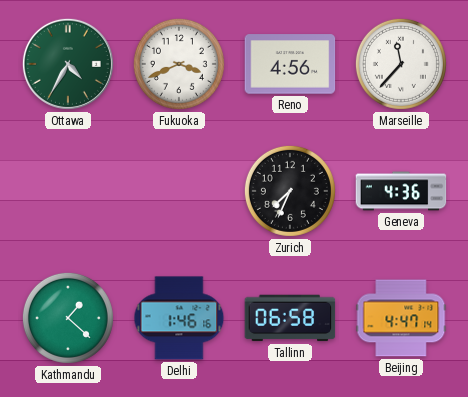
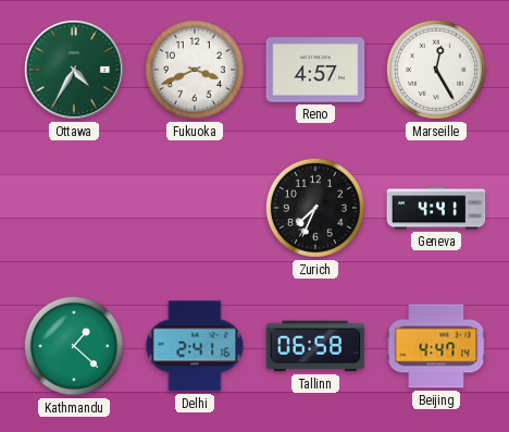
Reno: 4:56 -> 4:57
Marseille: 11:37 -> 12:25
Geneva: 4:36 -> 4:41
Delhi: 1:46 -> 2:41
